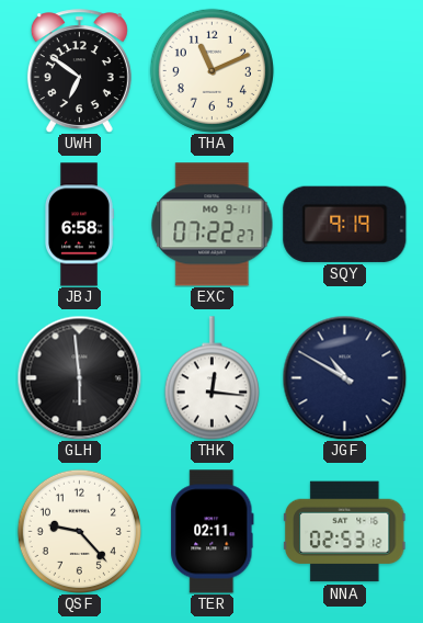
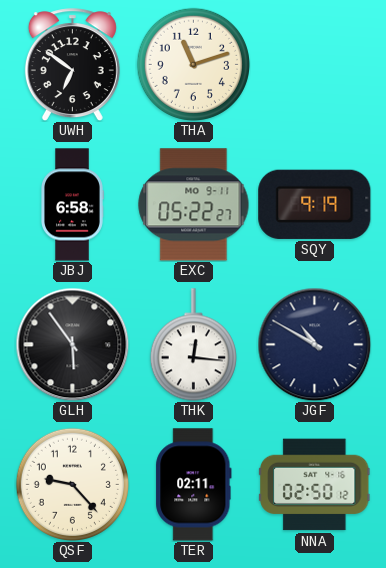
THA: 11:11 -> 11:12
EXC: 07:22 -> 05:22
GLH: 5:59 -> 5:54
NNA: 02:53 -> 02:50
